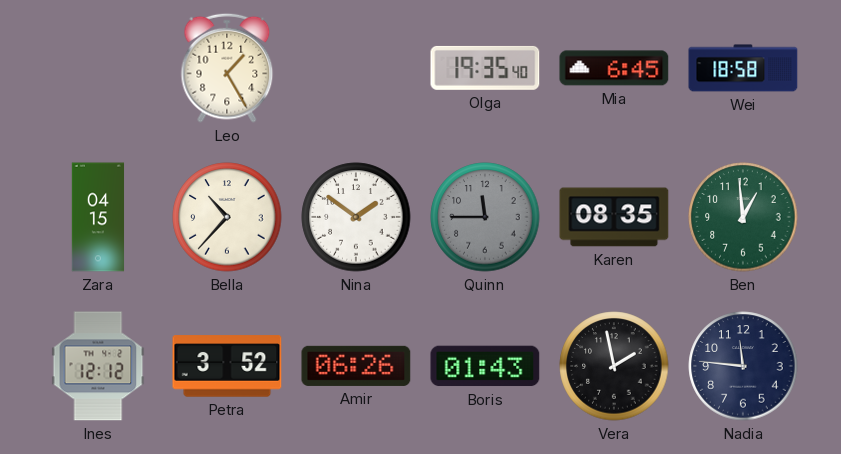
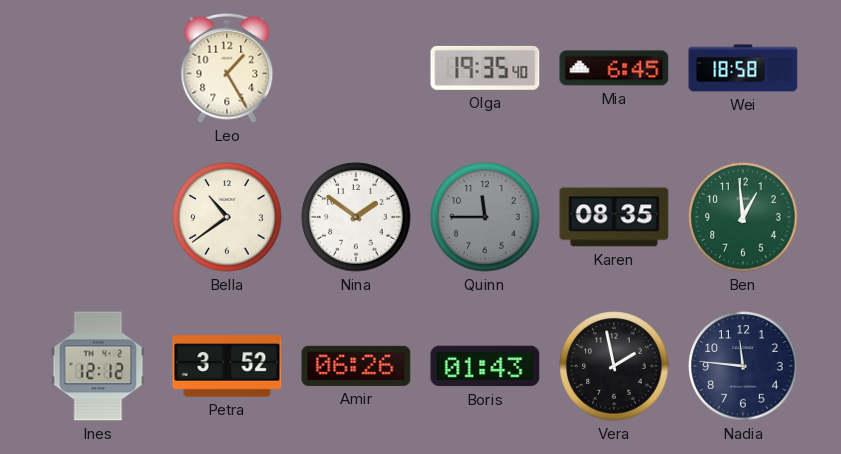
Zara: 04:15 -> none
Bella: 10:37 -> 10:39
